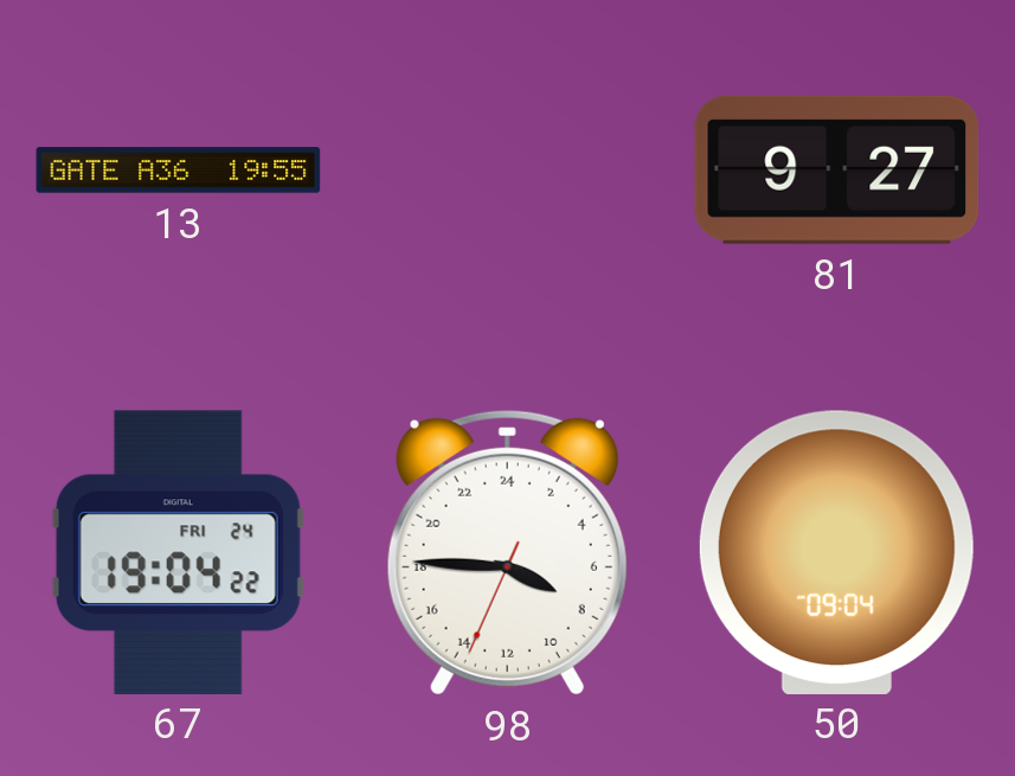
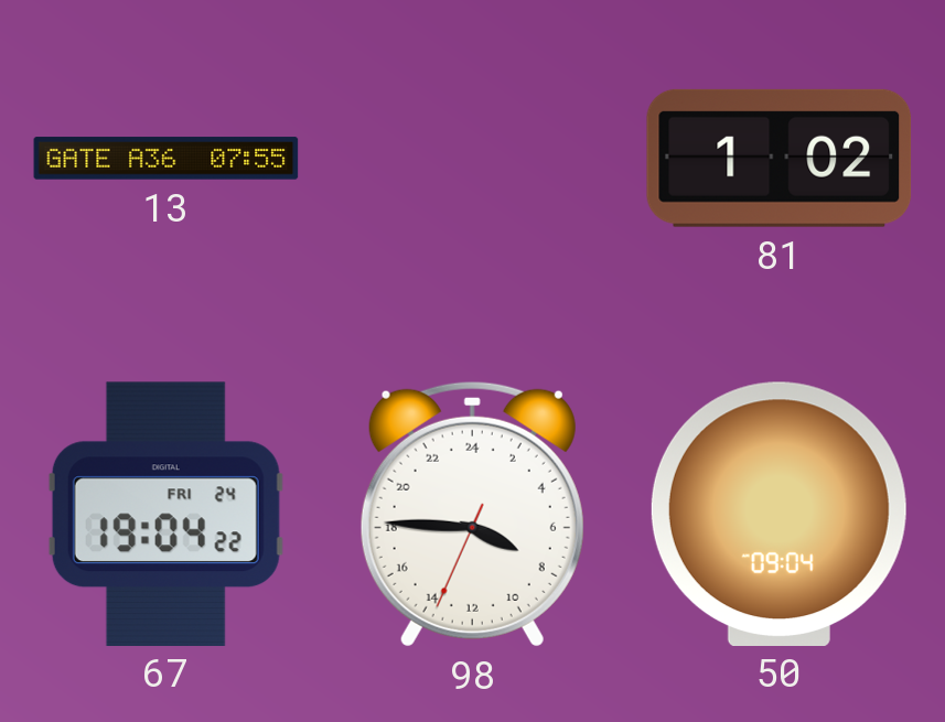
13: 19:55 -> 07:55
81: 9:27 -> 1:02
